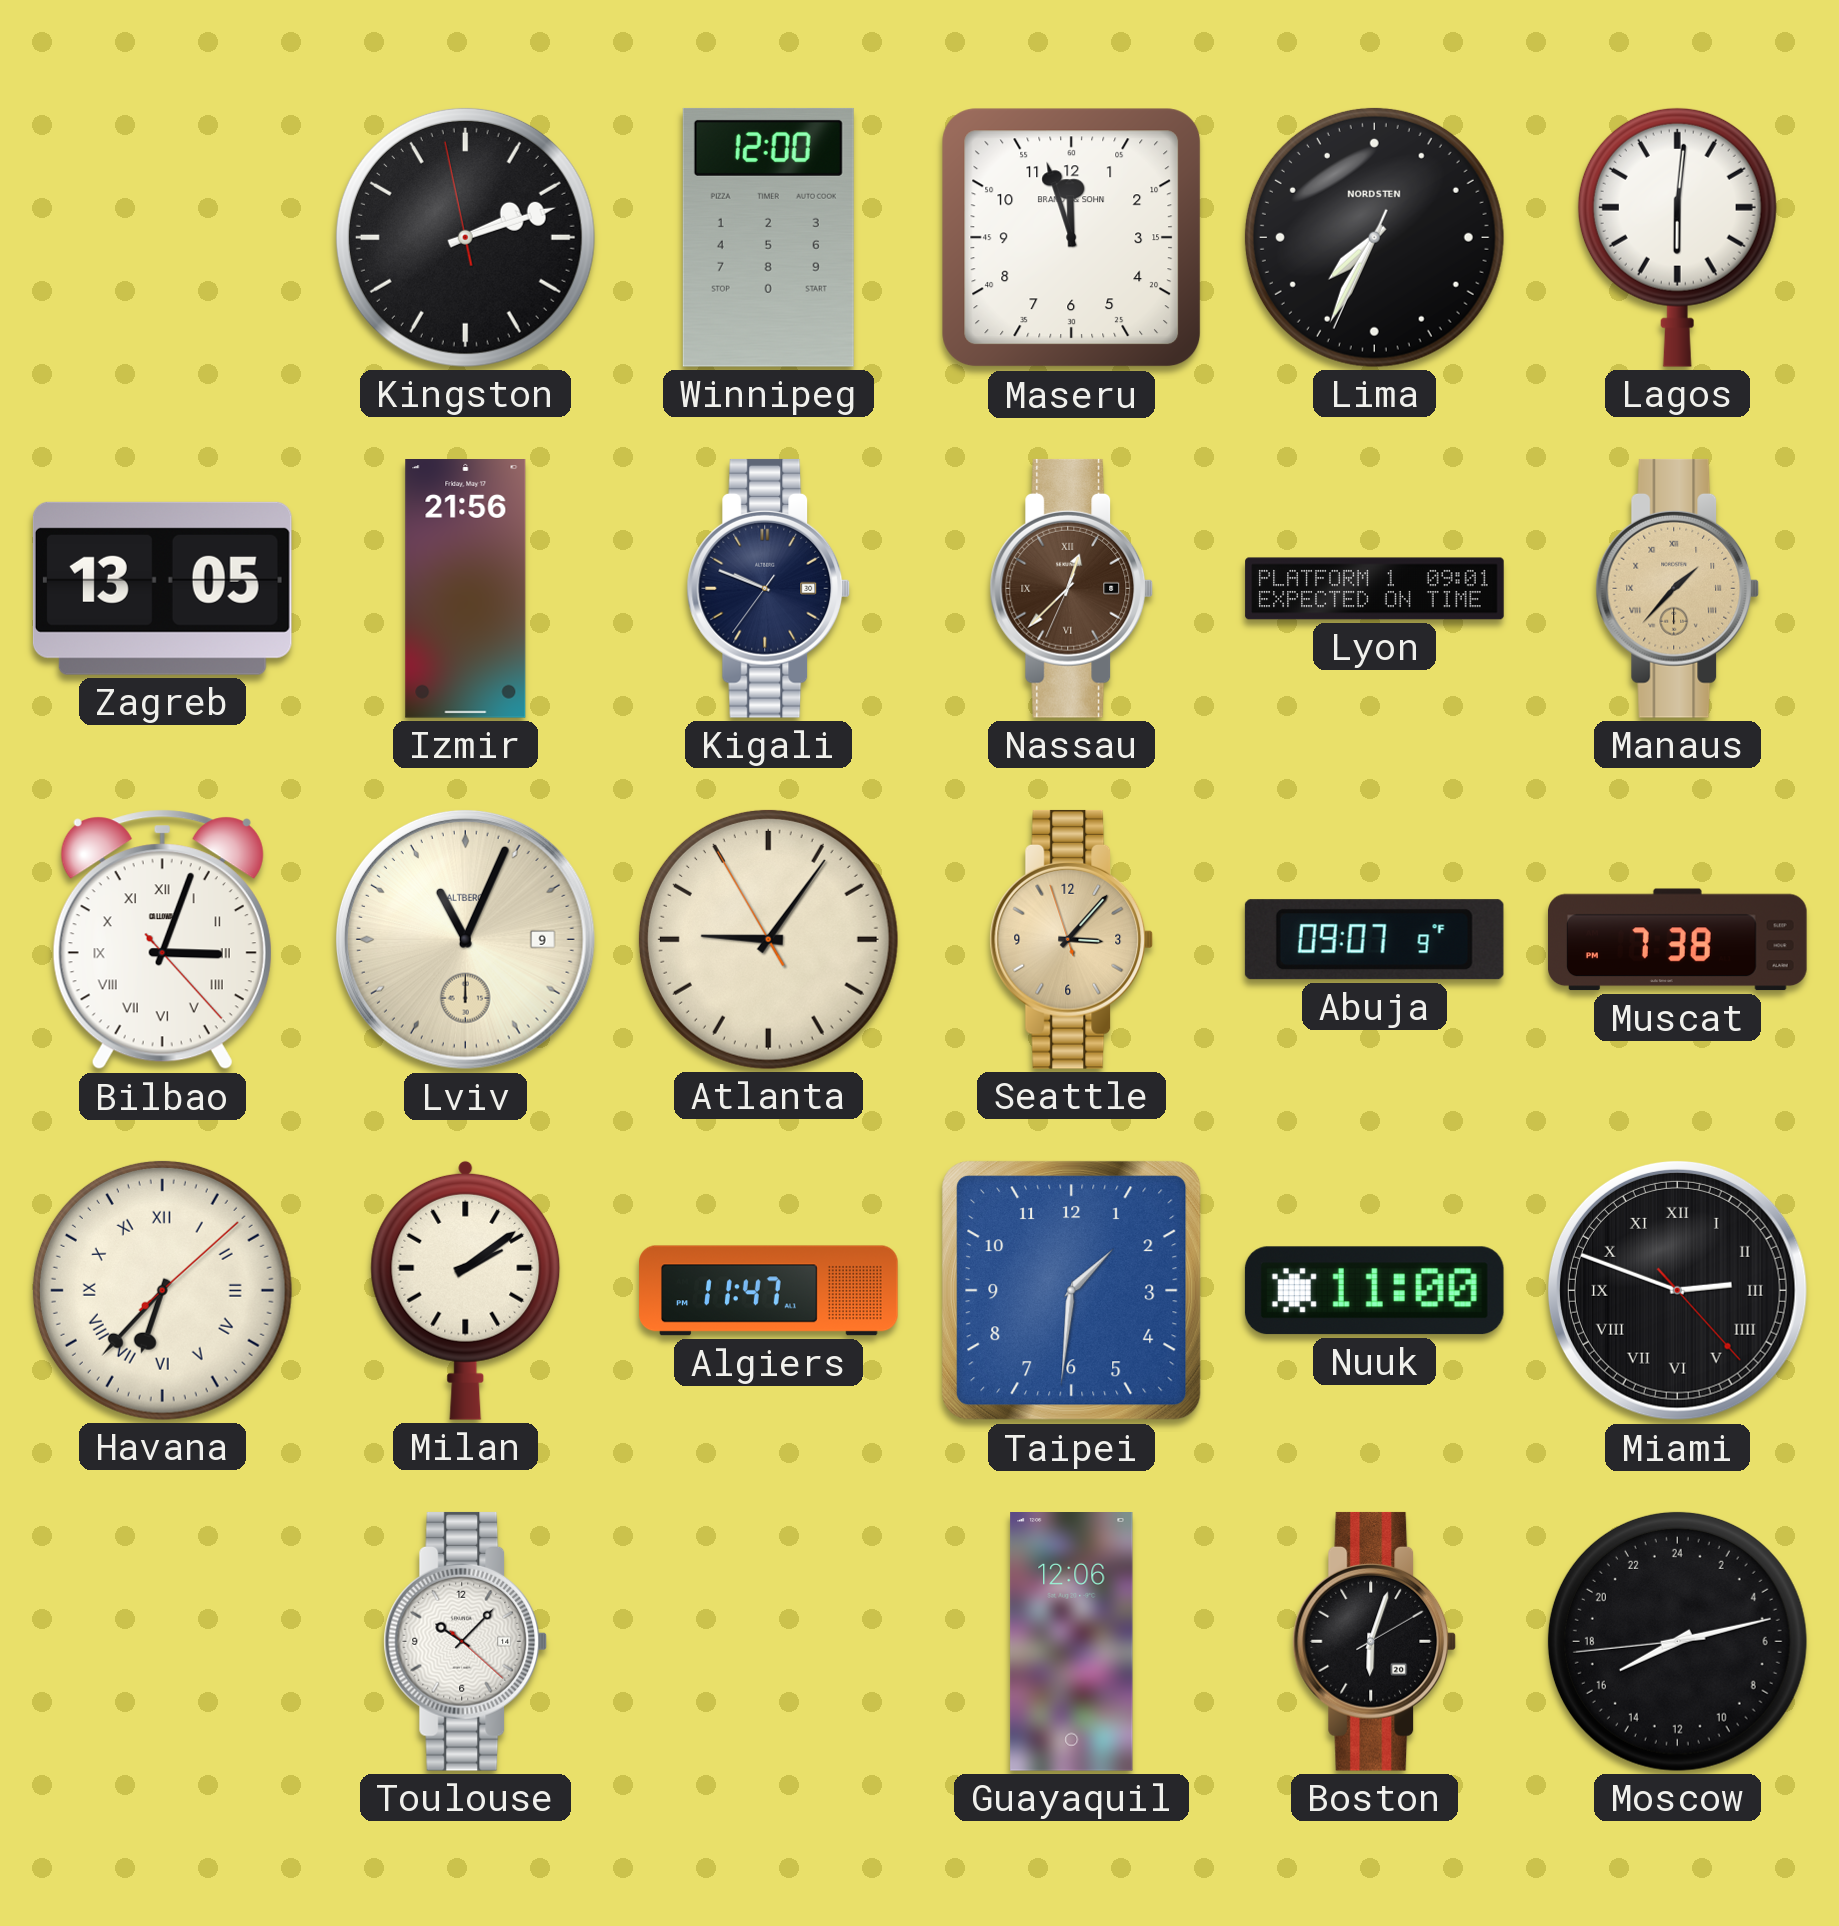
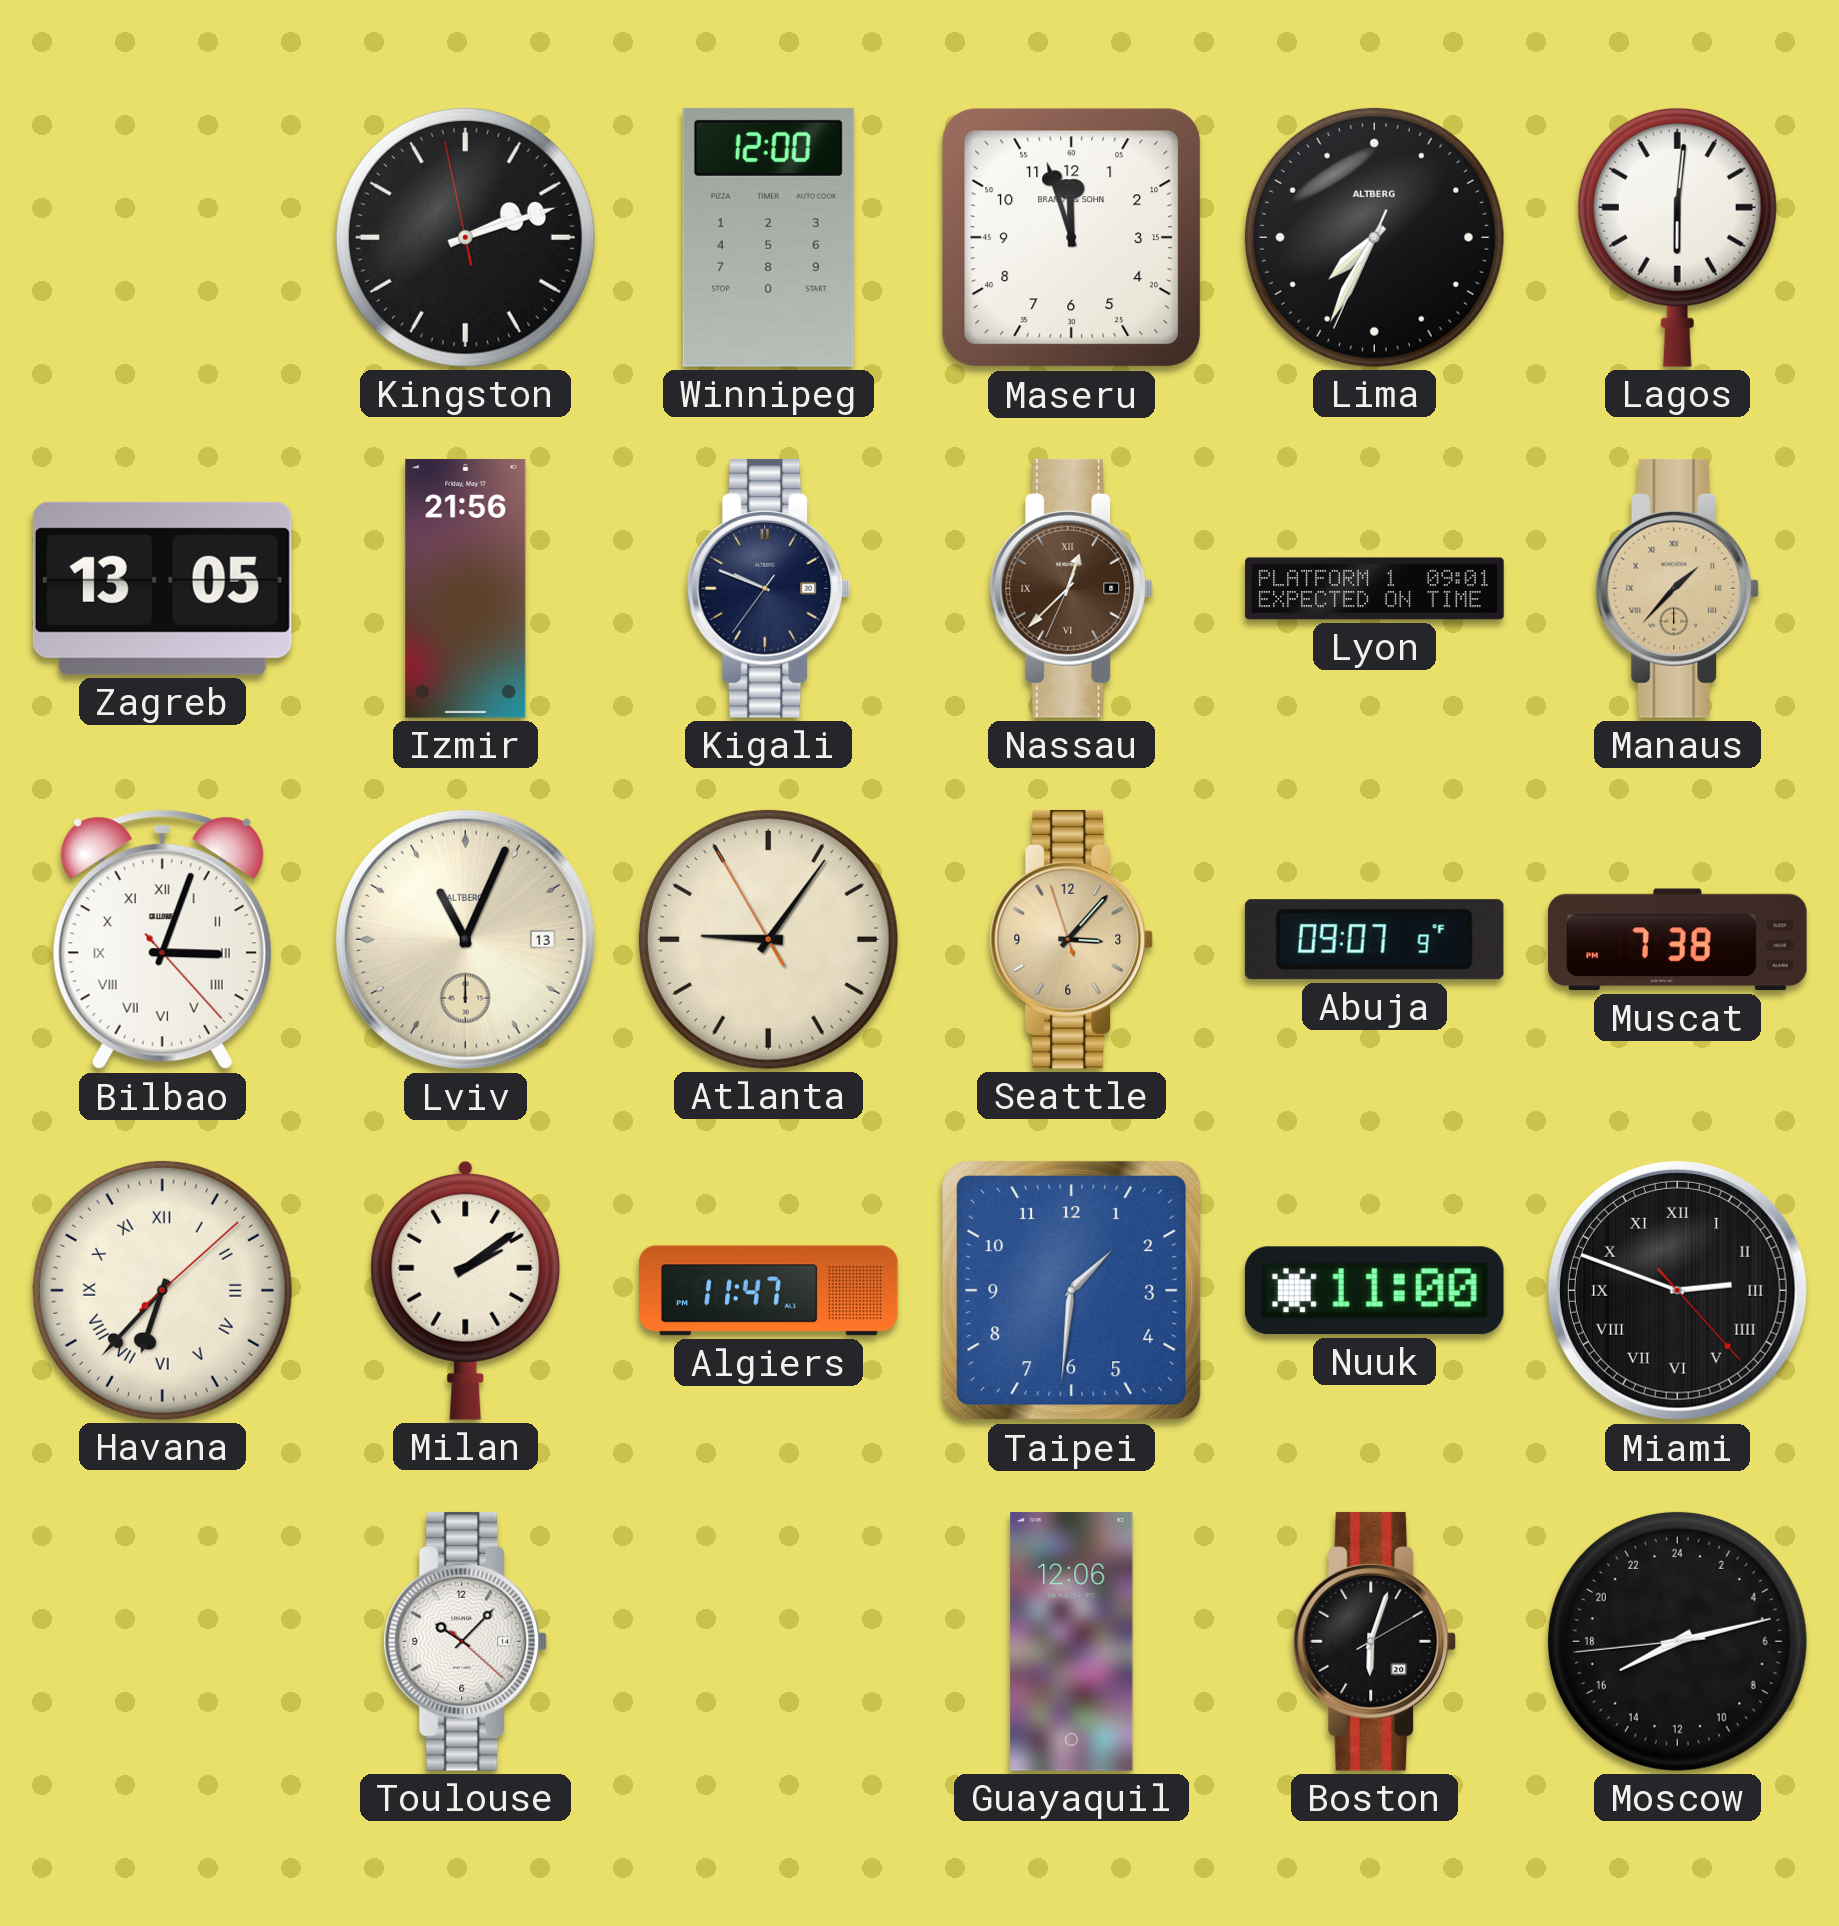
Lima brand: NORDSTEN -> ALTBERG
Lviv date: 9 -> 13
